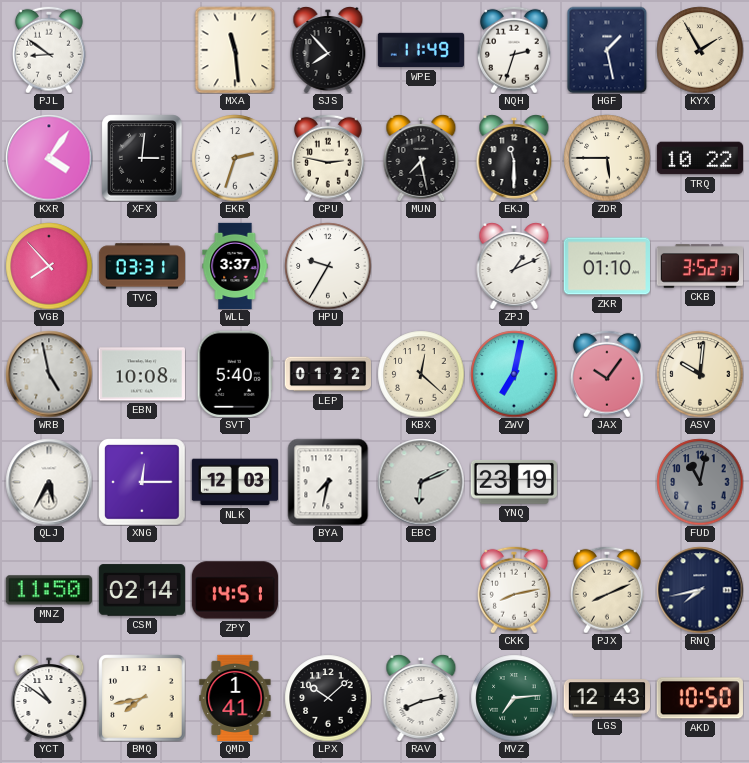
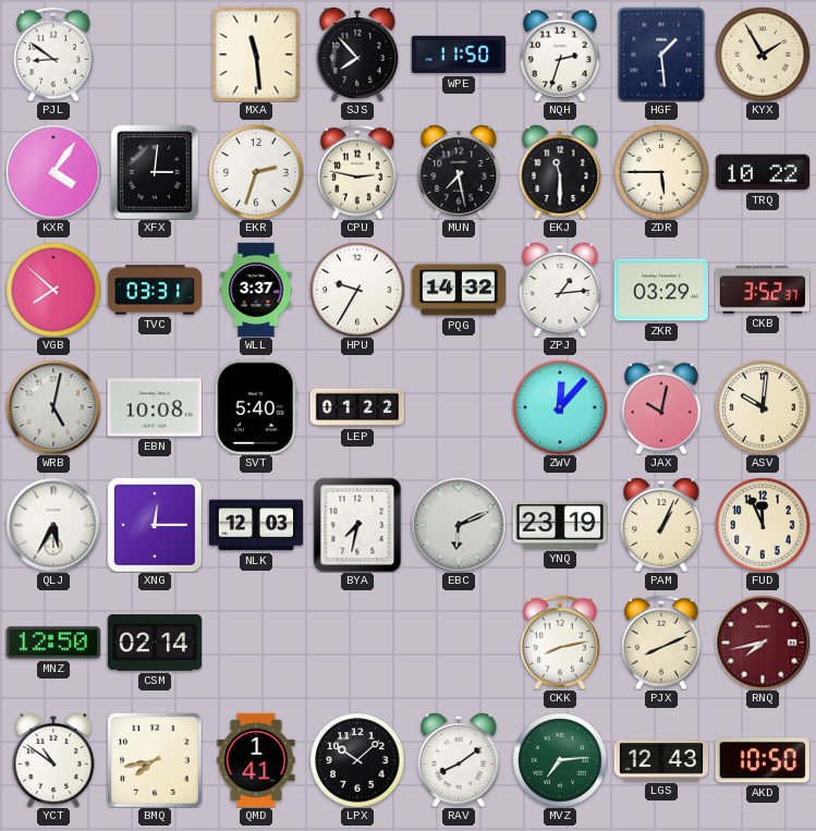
WPE: 11:49 -> 11:50
HGF: 1:28 -> 1:29
VGB: 7:53 -> 7:52
PQG: none -> 14:32
ZPJ: 1:11 -> 1:14
ZKR: 01:10 -> 03:29
WRB: 4:58 -> 5:02
KBX: 12:22 -> none
ZWV: 7:02 -> 12:07
JAX: 10:06 -> 10:02
PAM: none -> 1:04
FUD: 11:02 -> 11:56
FUD dial: grey -> cream
MNZ: 11:50 -> 12:50
ZPY: 14:51 -> none
RNQ dial: navy -> burgundy
RAV: 8:13 -> 8:09
